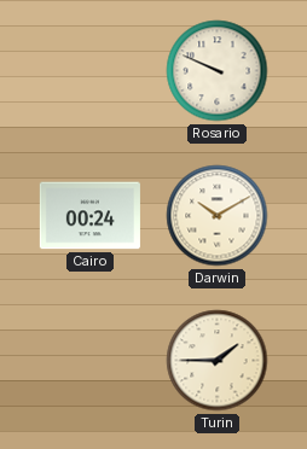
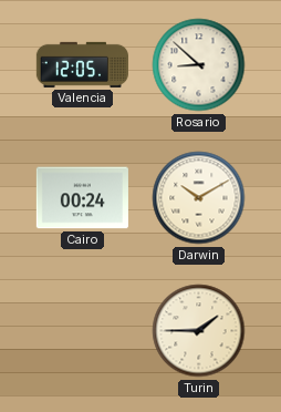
Valencia: none -> 12:05
Rosario: 9:49 -> 8:52
